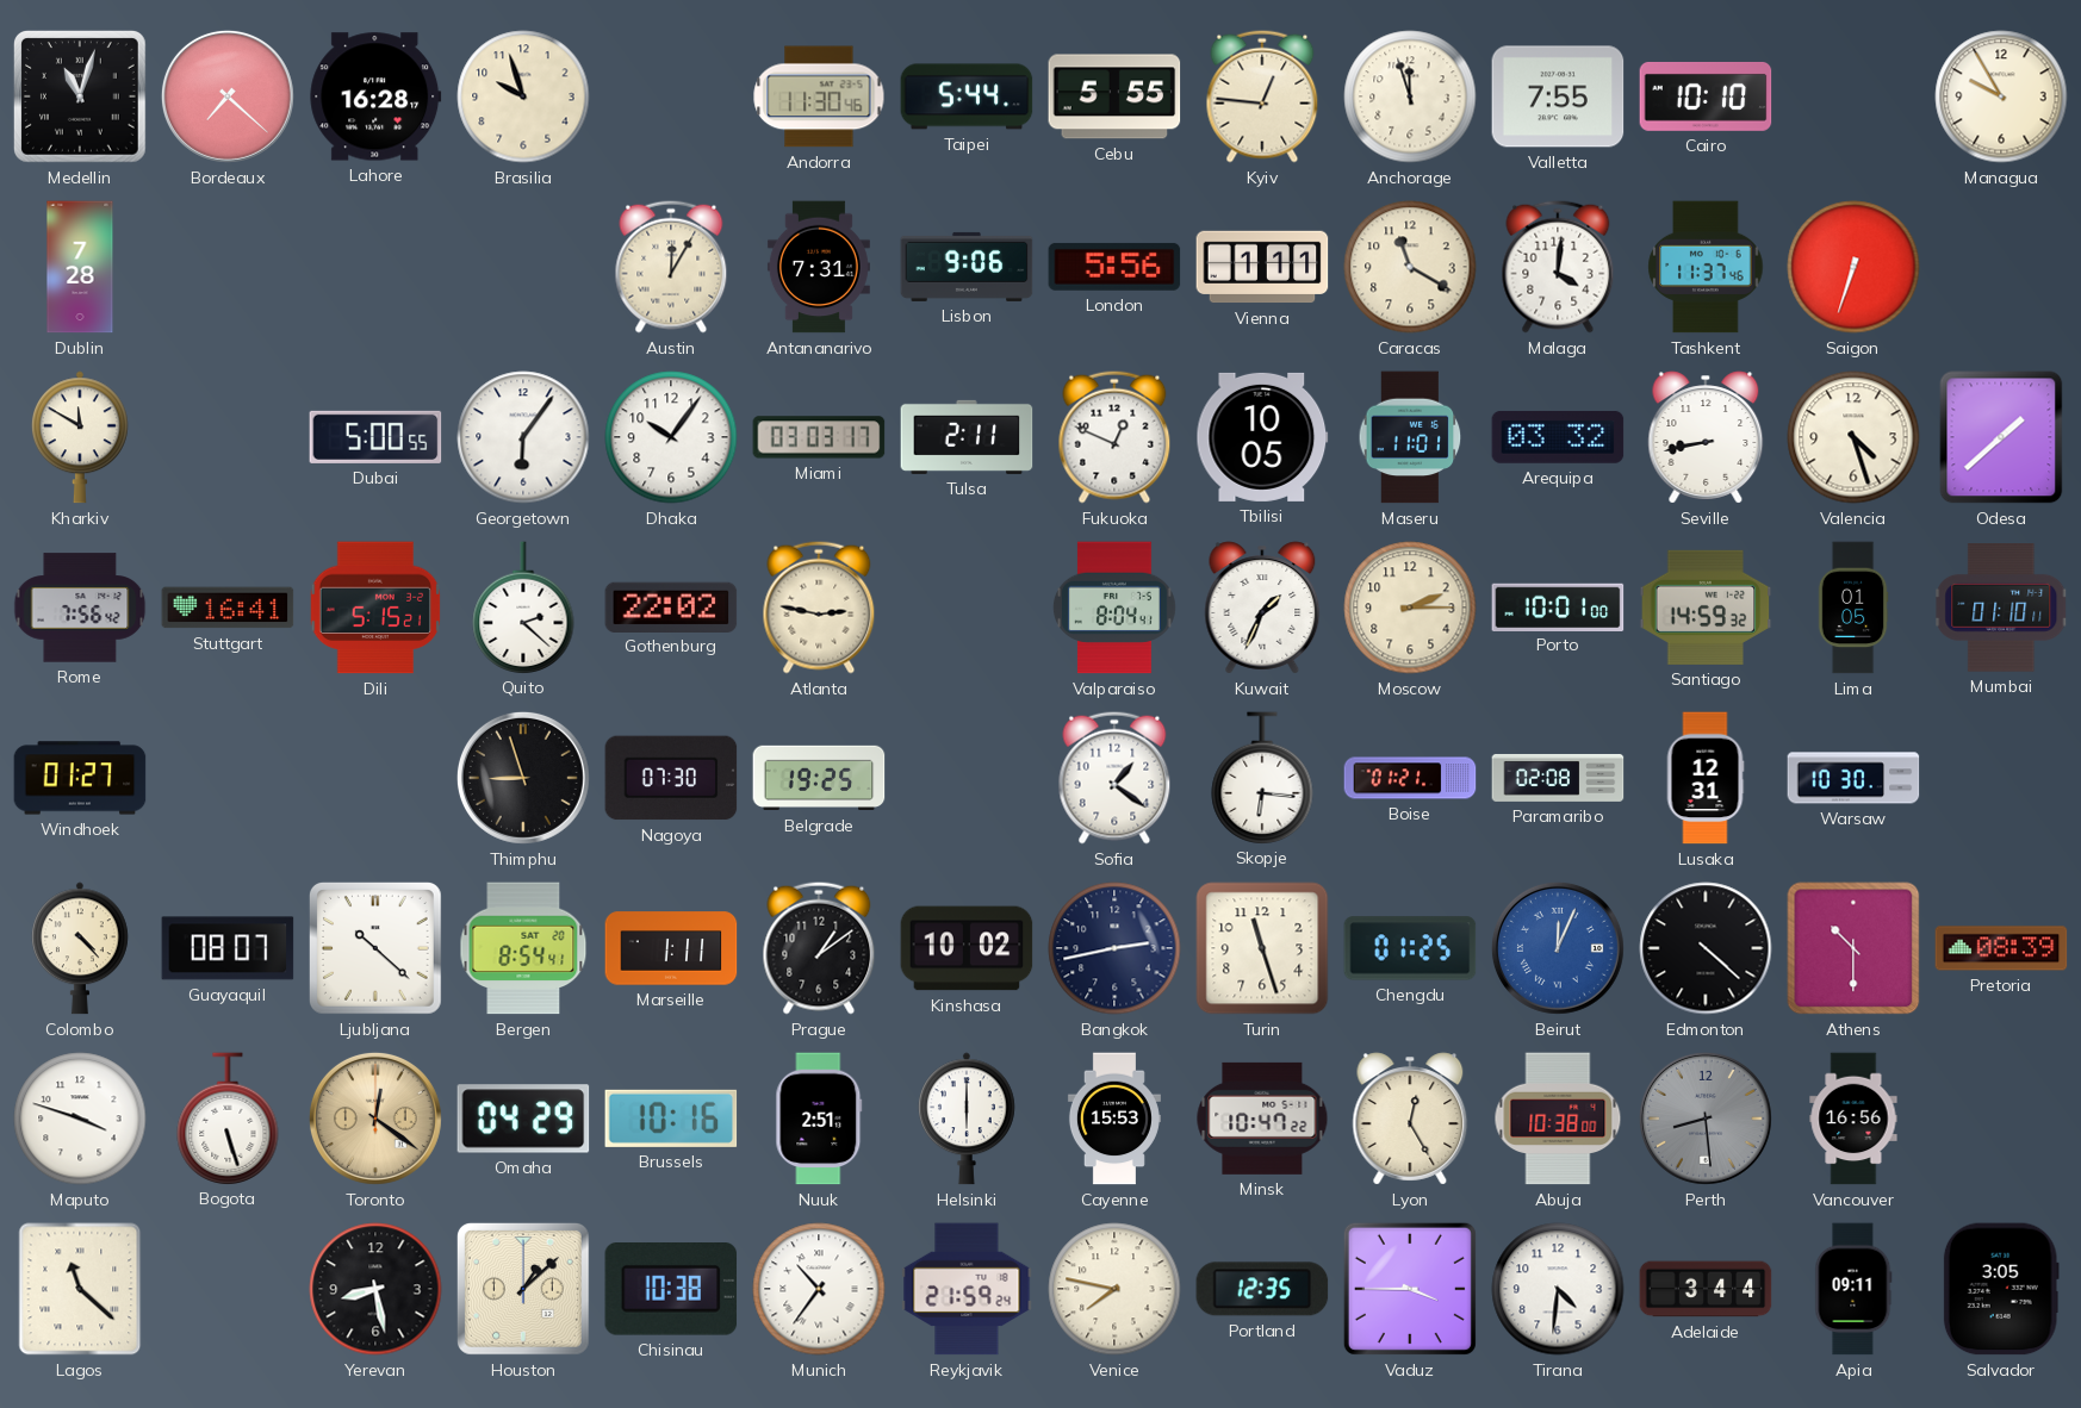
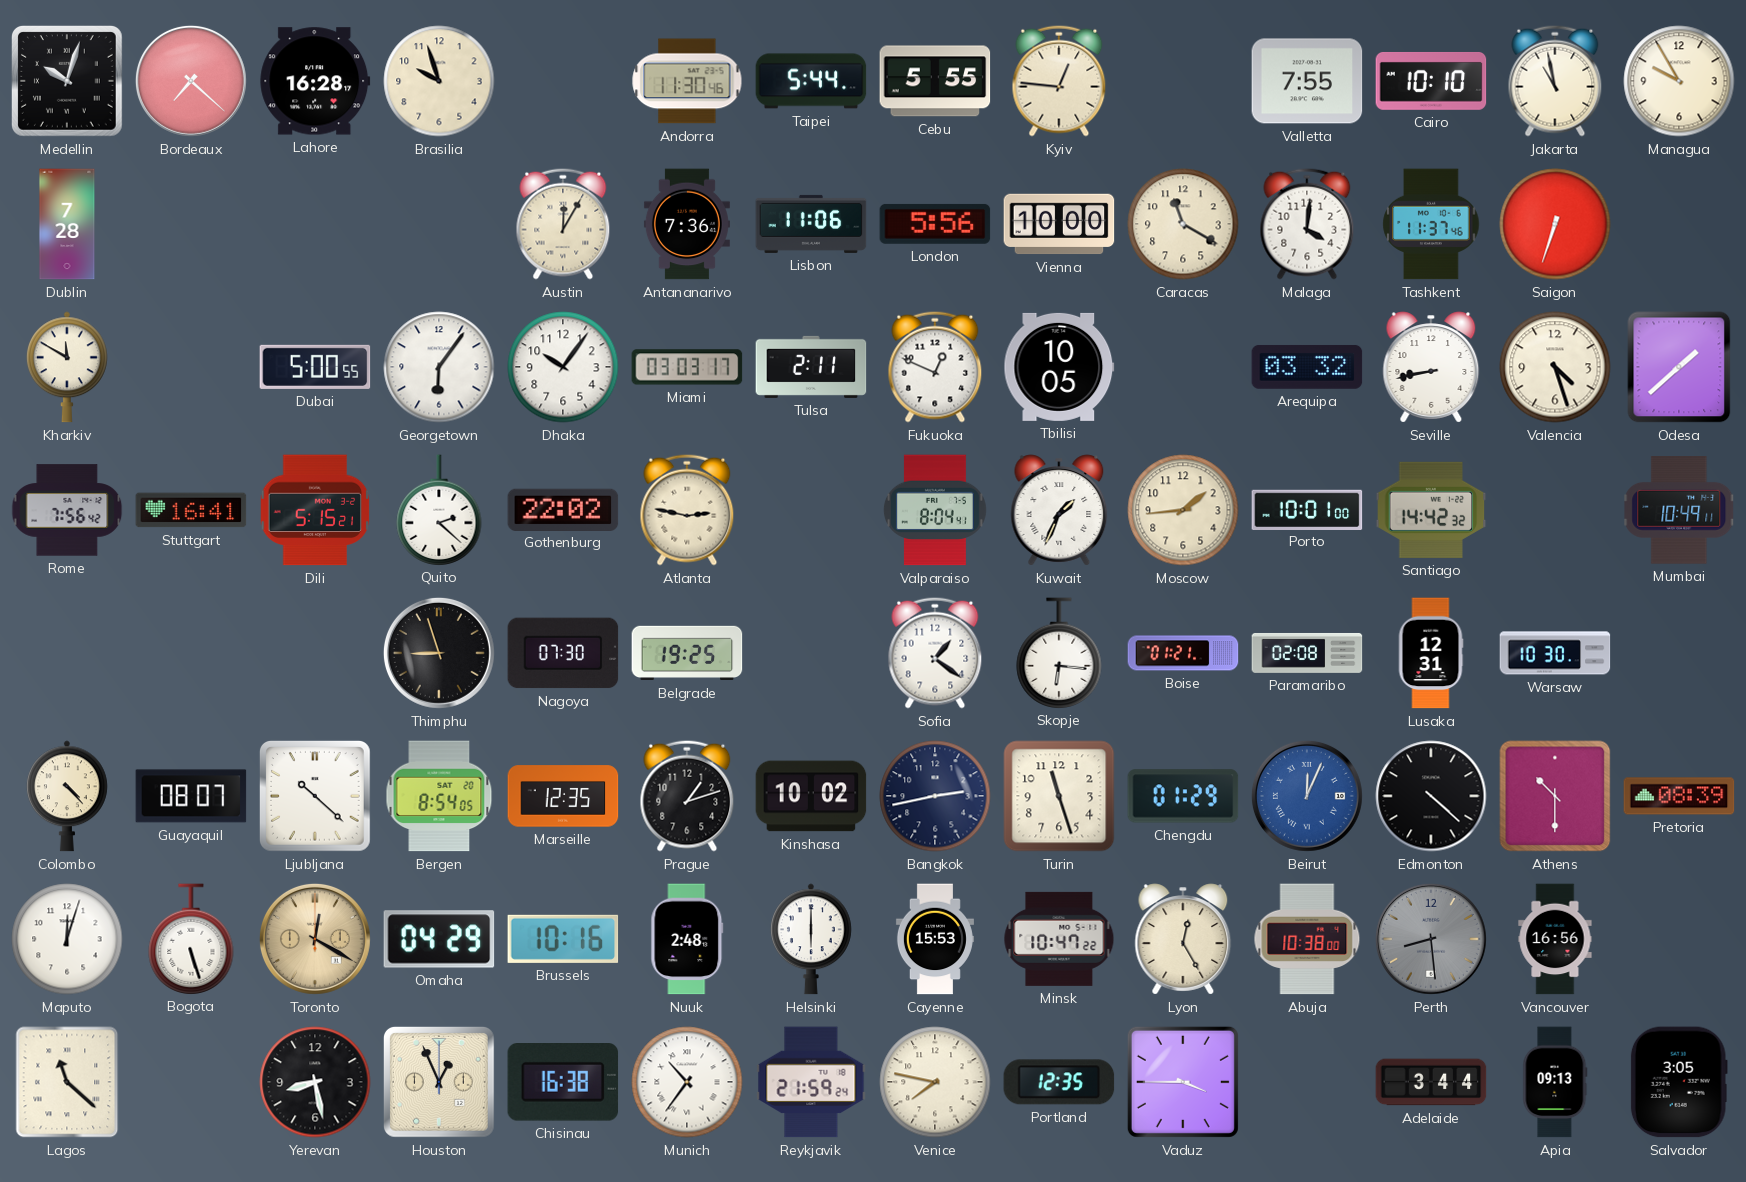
Medellin: 11:03 -> 10:03
Anchorage: 11:57 -> none
Jakarta: none -> 10:58
Antananarivo: 7:31 -> 7:36
Lisbon: 9:06 -> 11:06
Vienna: 1:11 -> 10:00
Maseru: 11:01 -> none
Moscow: 2:15 -> 1:44
Santiago: 14:59 -> 14:42
Lima: 01:05 -> none
Mumbai: 01:10 -> 10:49
Windhoek: 01:27 -> none
Bergen: 8:54:41 -> 8:54:05
Marseille: 1:11 -> 12:35
Prague: 1:09 -> 1:12
Chengdu: 01:25 -> 01:29
Maputo: 3:48 -> 12:03
Toronto: 12:21 -> 12:20
Nuuk: 2:51 -> 2:48
Houston: 1:08 -> 12:56
Chisinau: 10:38 -> 16:38
Tirana: 4:31 -> none
Apia: 09:11 -> 09:13
